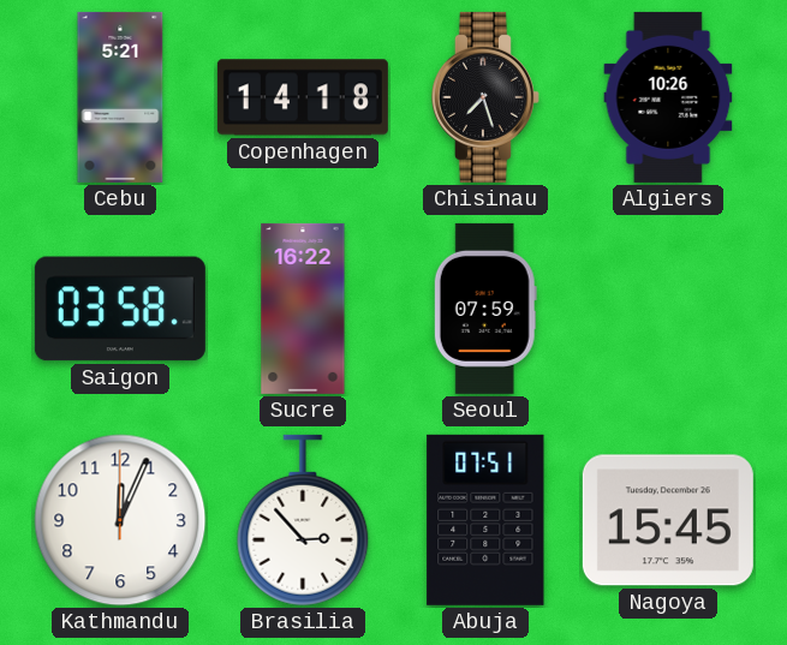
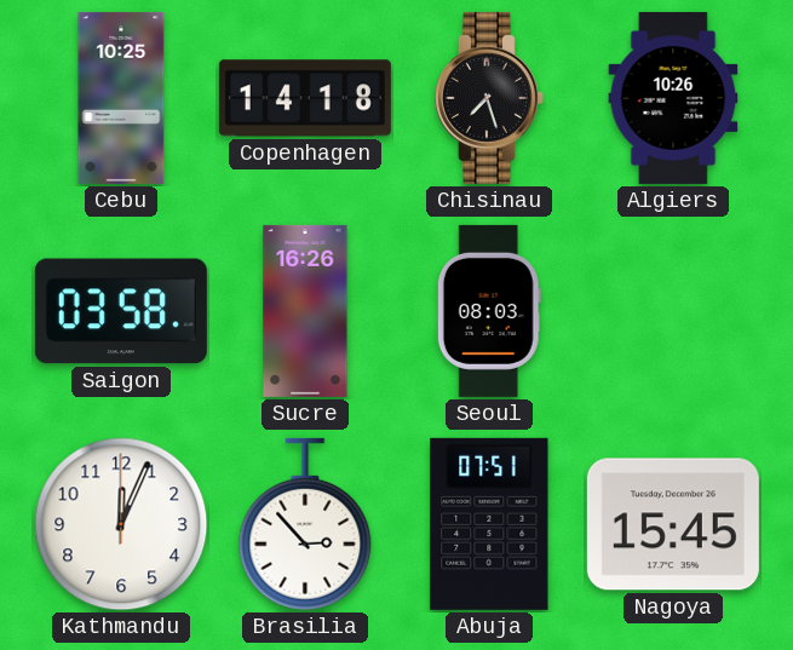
Cebu: 5:21 -> 10:25
Sucre: 16:22 -> 16:26
Seoul: 07:59 -> 08:03
